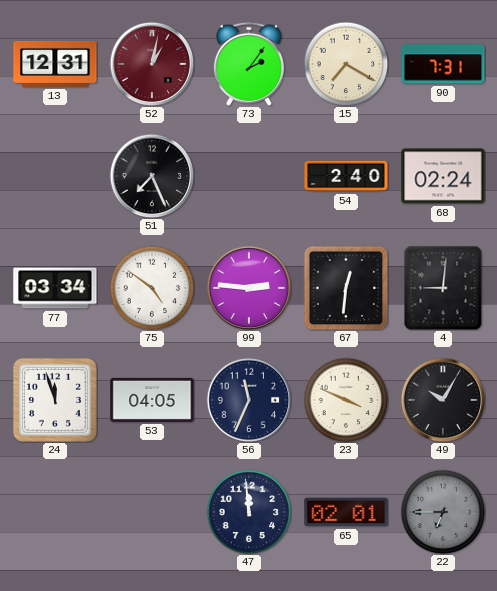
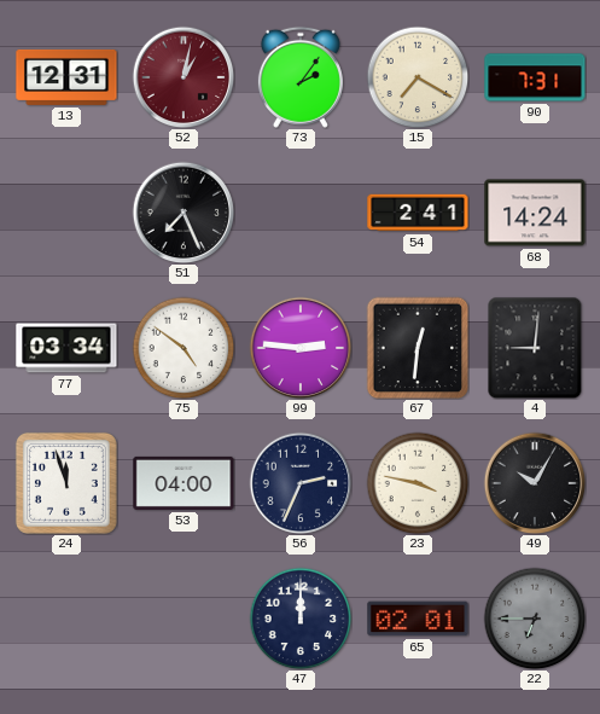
54: 2:40 -> 2:41
68: 02:24 -> 14:24
53: 04:05 -> 04:00
56: 11:34 -> 2:34
23: 3:49 -> 3:47
47: 11:59 -> 12:00
